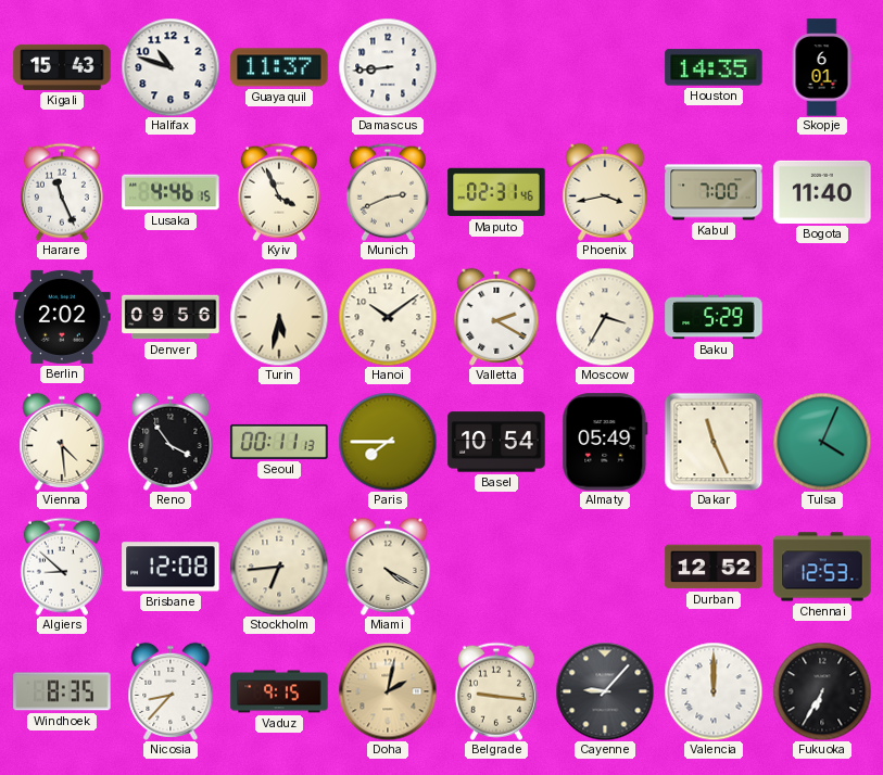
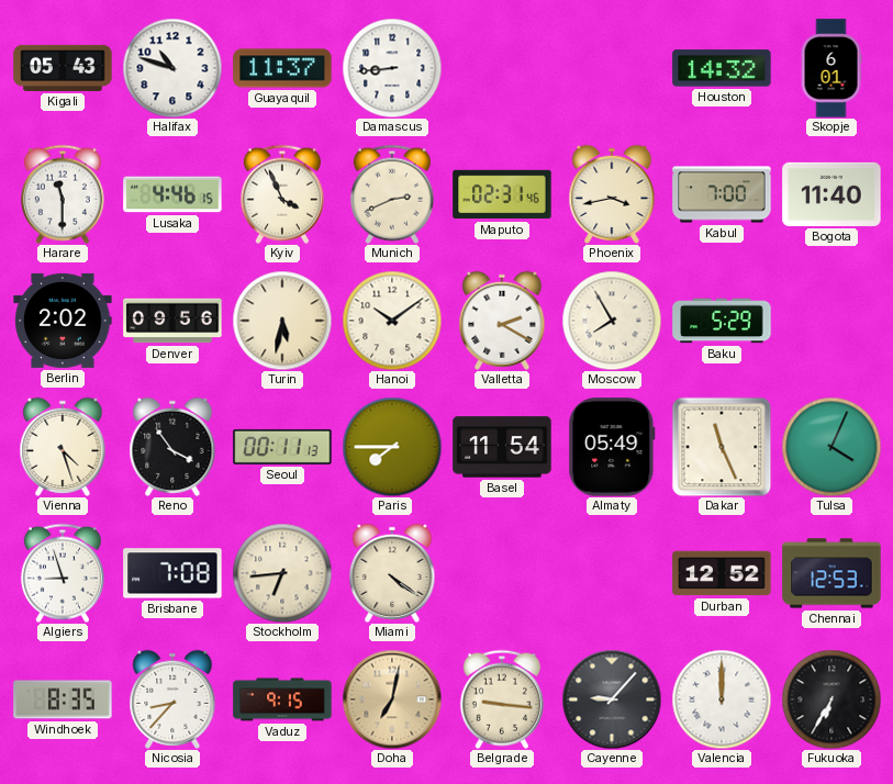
Kigali: 15:43 -> 05:43
Houston: 14:35 -> 14:32
Harare: 11:26 -> 11:30
Moscow: 3:35 -> 7:55
Vienna: 4:29 -> 4:27
Basel: 10:54 -> 11:54
Algiers: 8:52 -> 8:57
Brisbane: 12:08 -> 7:08
Miami: 4:20 -> 4:21
Doha: 2:02 -> 7:02
